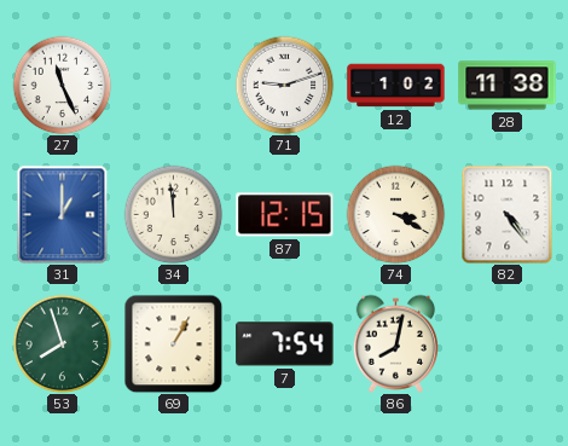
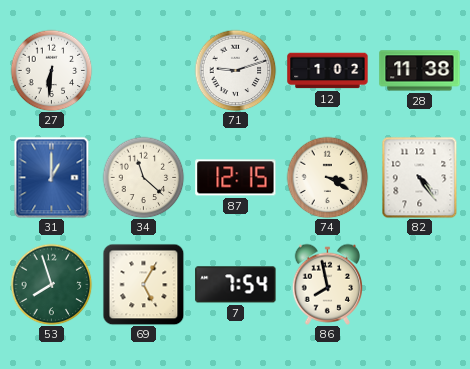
27: 11:26 -> 6:31
34: 11:59 -> 11:22
69: 1:05 -> 5:05
86: 8:02 -> 7:58
